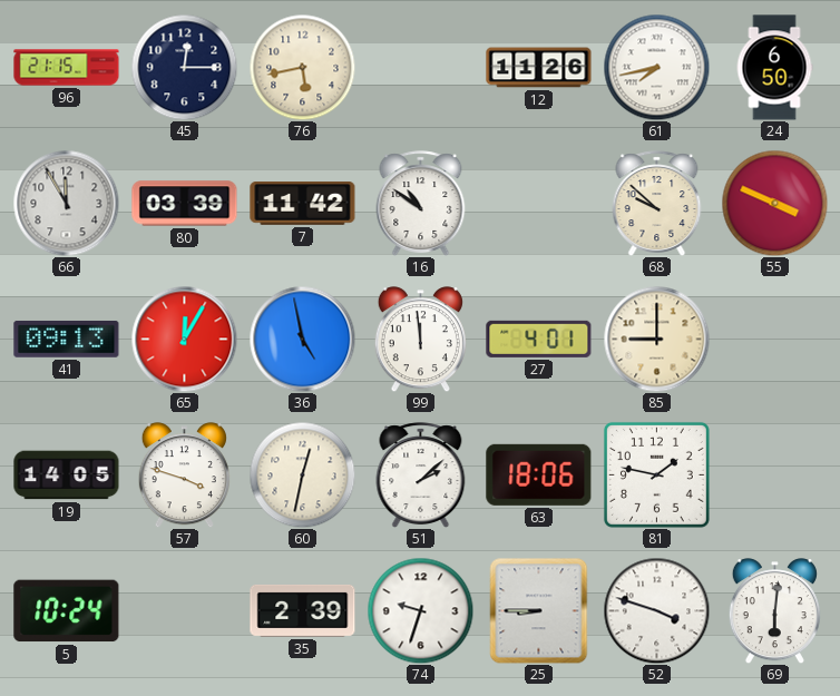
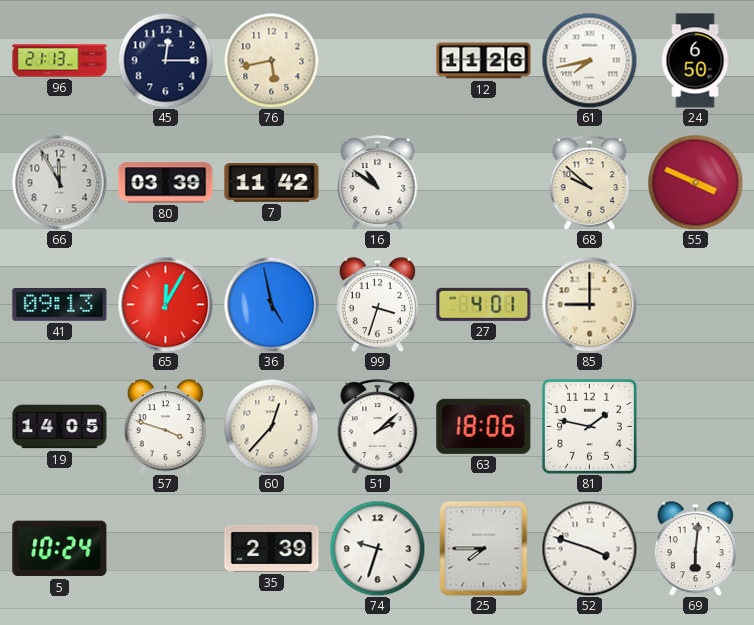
96: 21:15 -> 21:13
99: 11:59 -> 3:33
60: 12:32 -> 12:37
25: 8:45 -> 7:45
